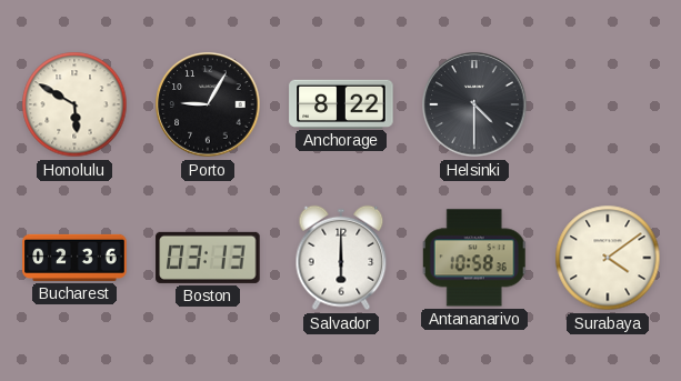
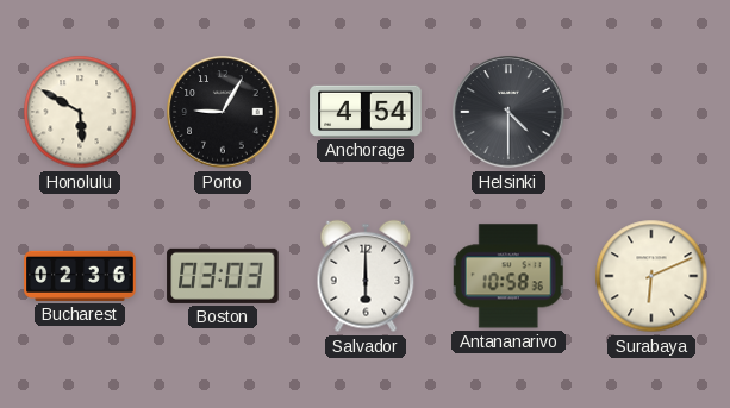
Anchorage: 8:22 -> 4:54
Boston: 03:13 -> 03:03
Surabaya: 4:09 -> 6:11
